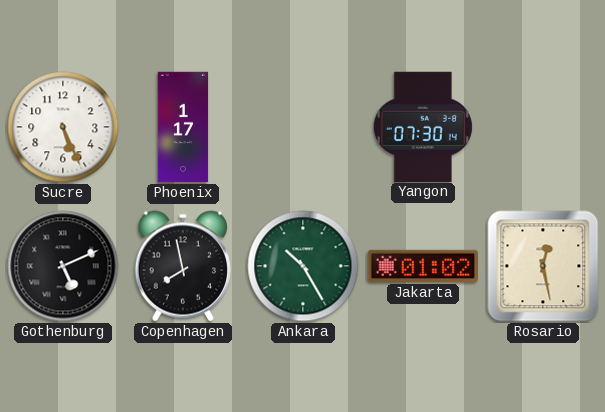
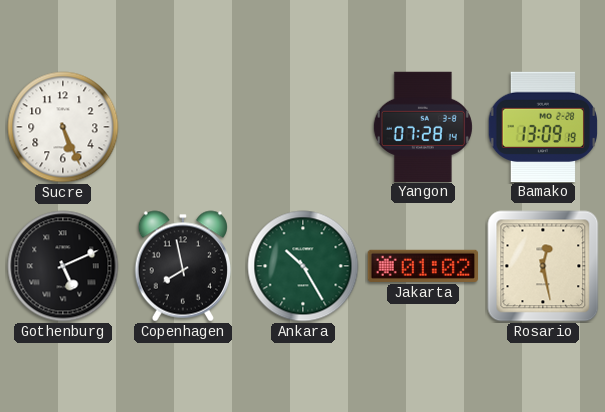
Phoenix: 1:17 -> none
Yangon: 07:30 -> 07:28
Bamako: none -> 13:09
